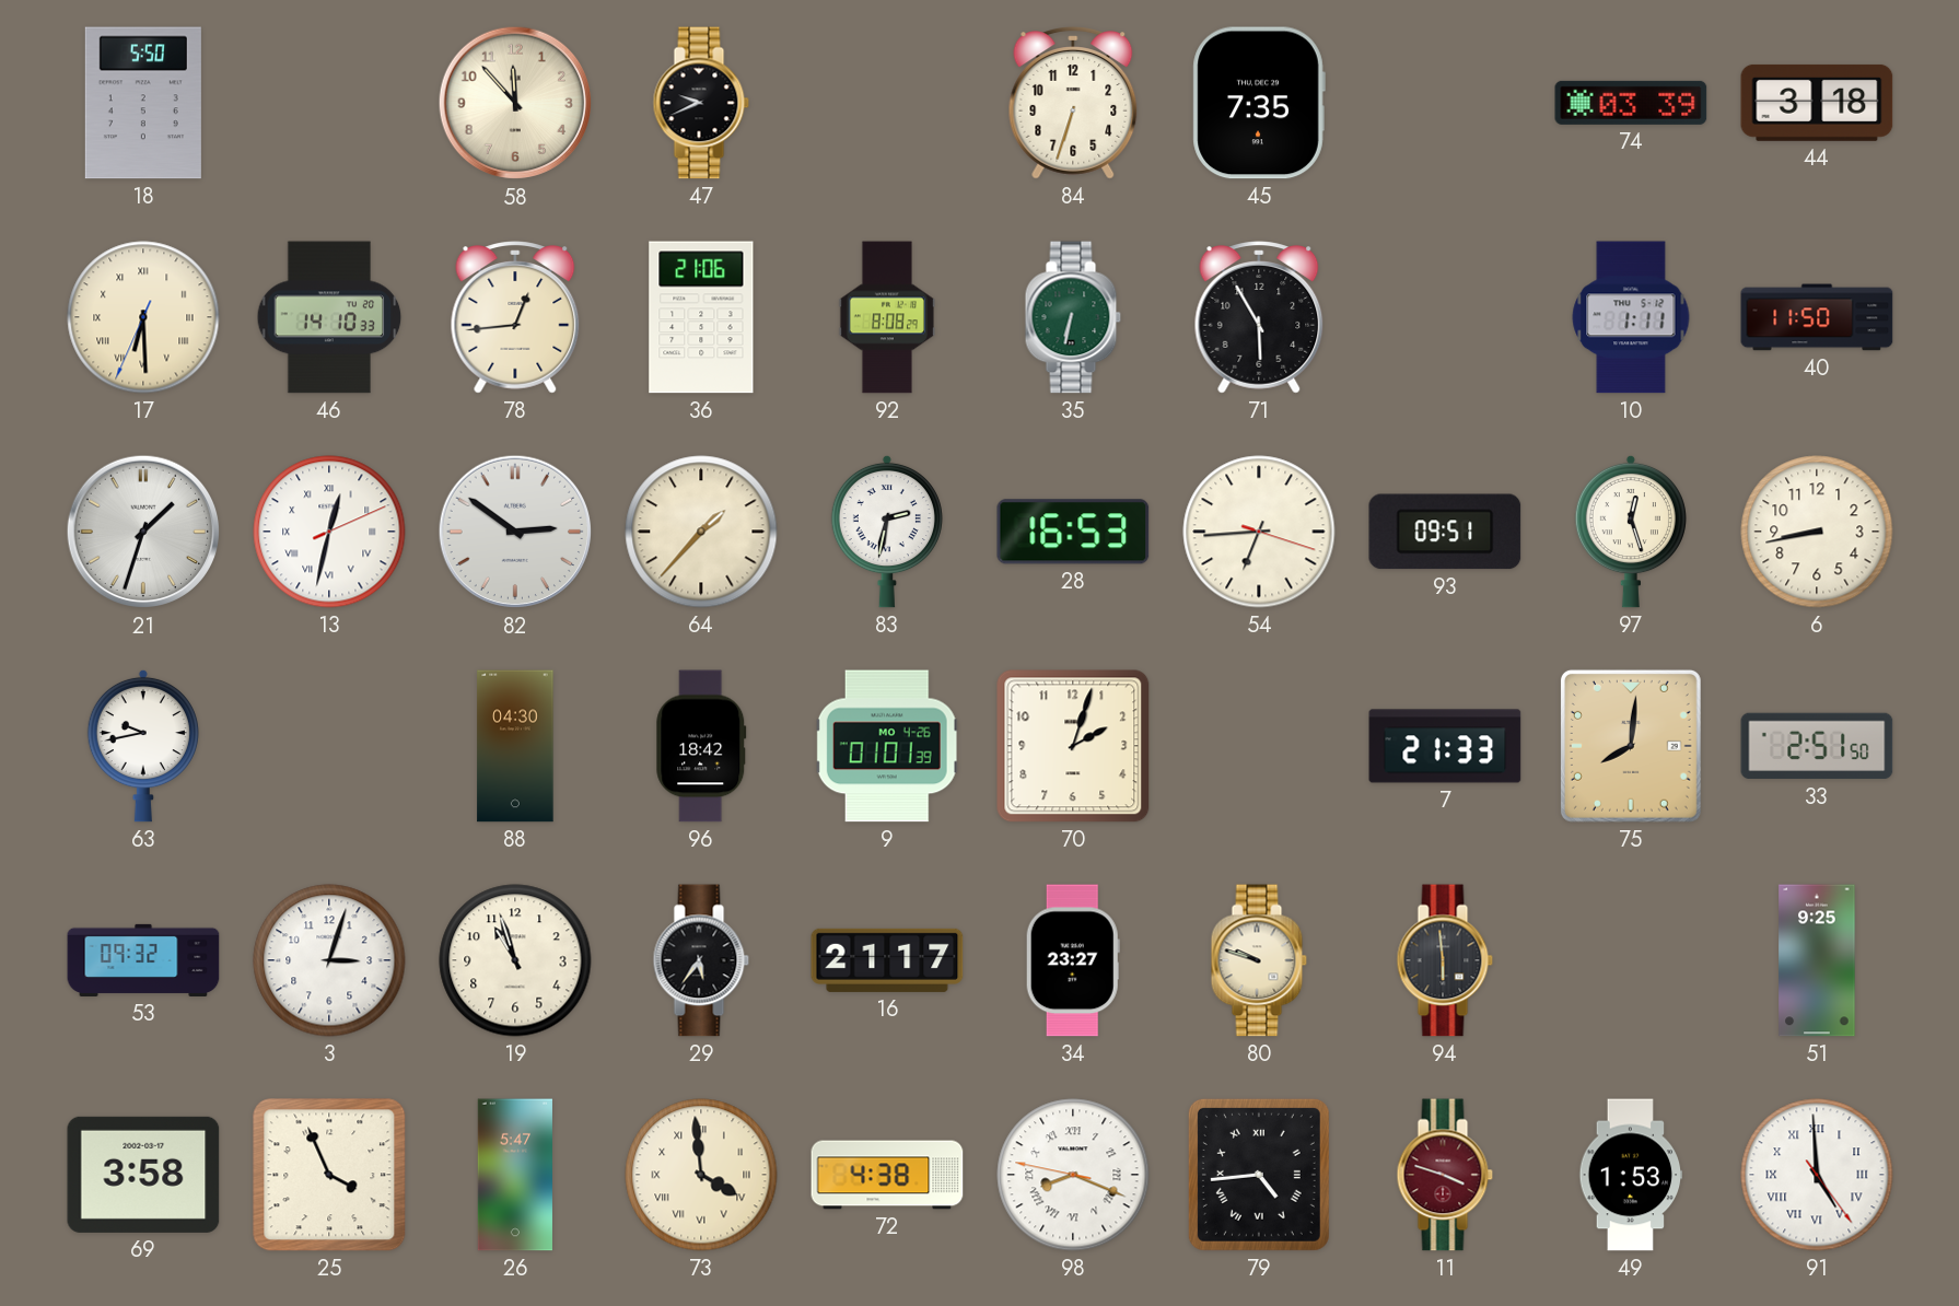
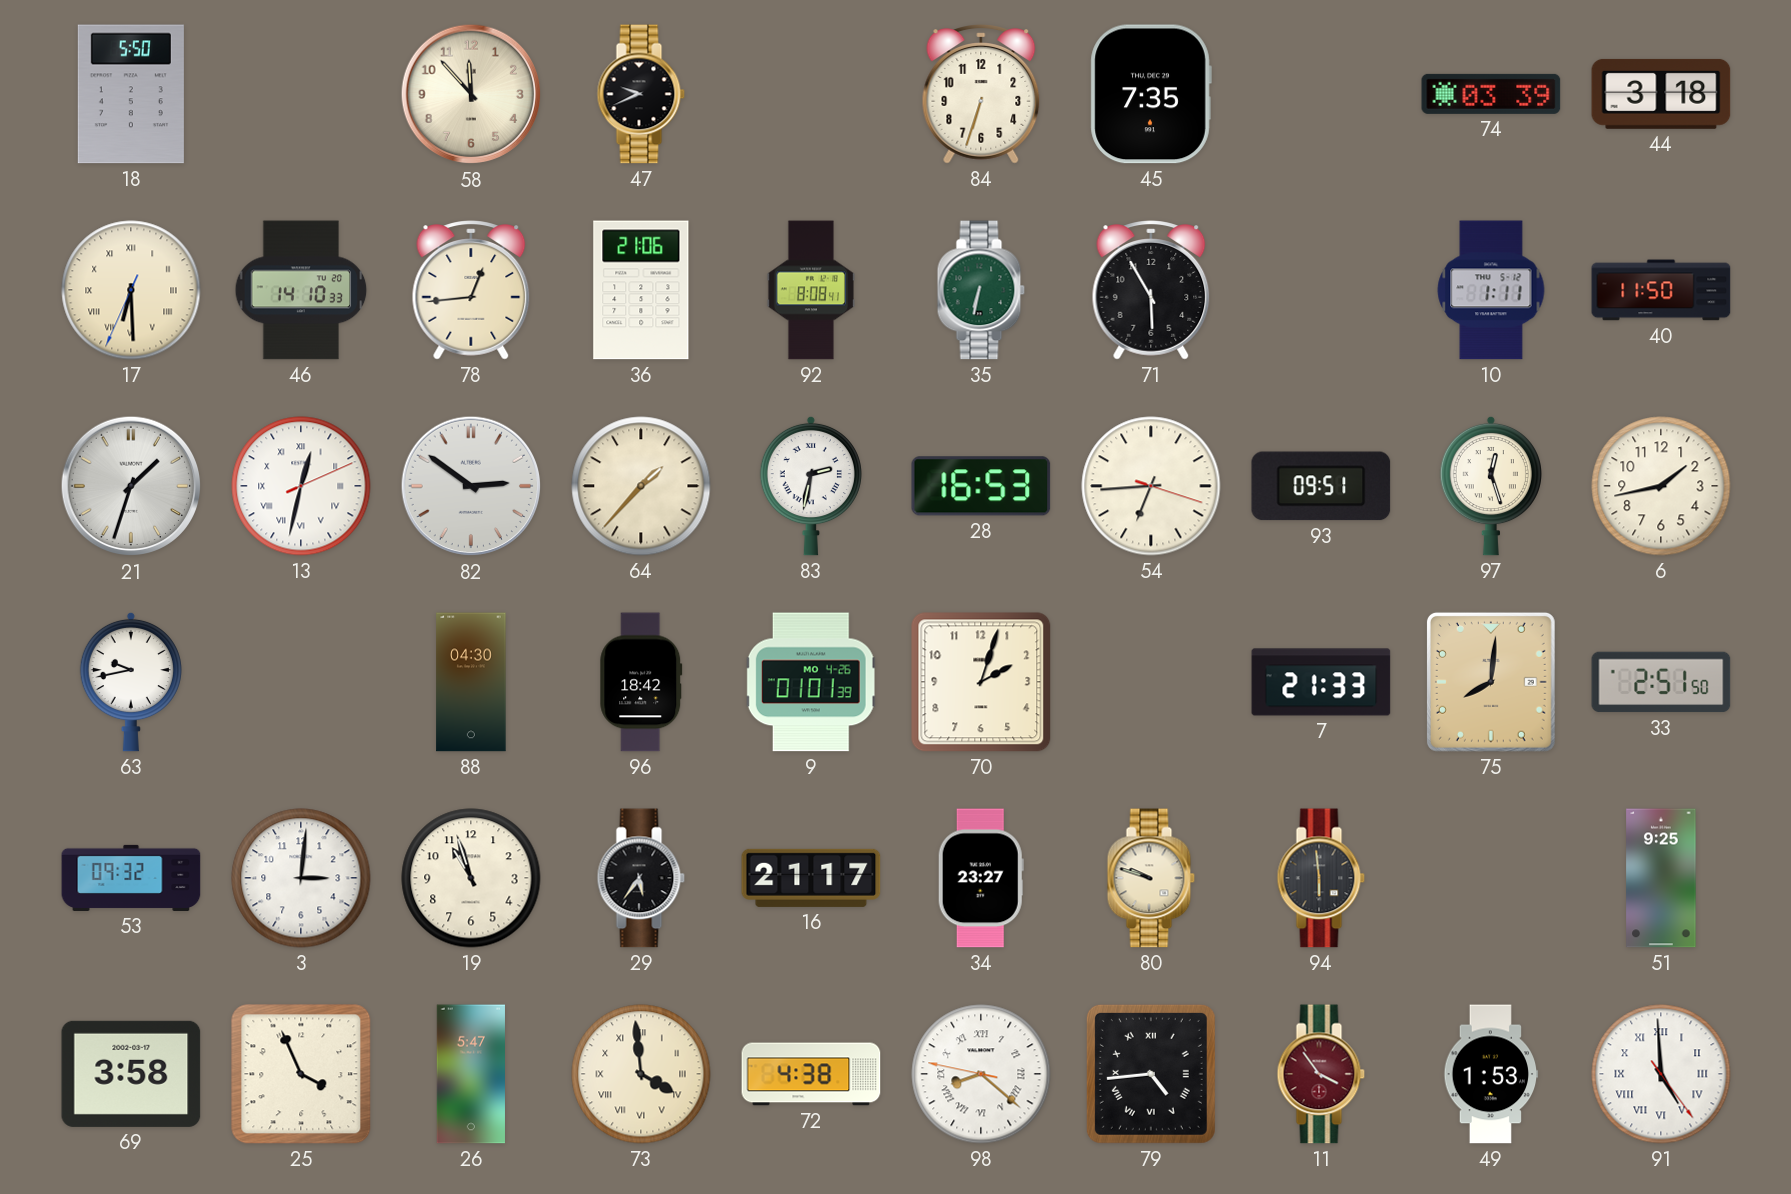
92: 8:08:29 -> 8:08:41
6: 8:43 -> 1:43
3: 3:03 -> 3:01
98: 8:18 -> 8:21
11: 3:48 -> 3:54
